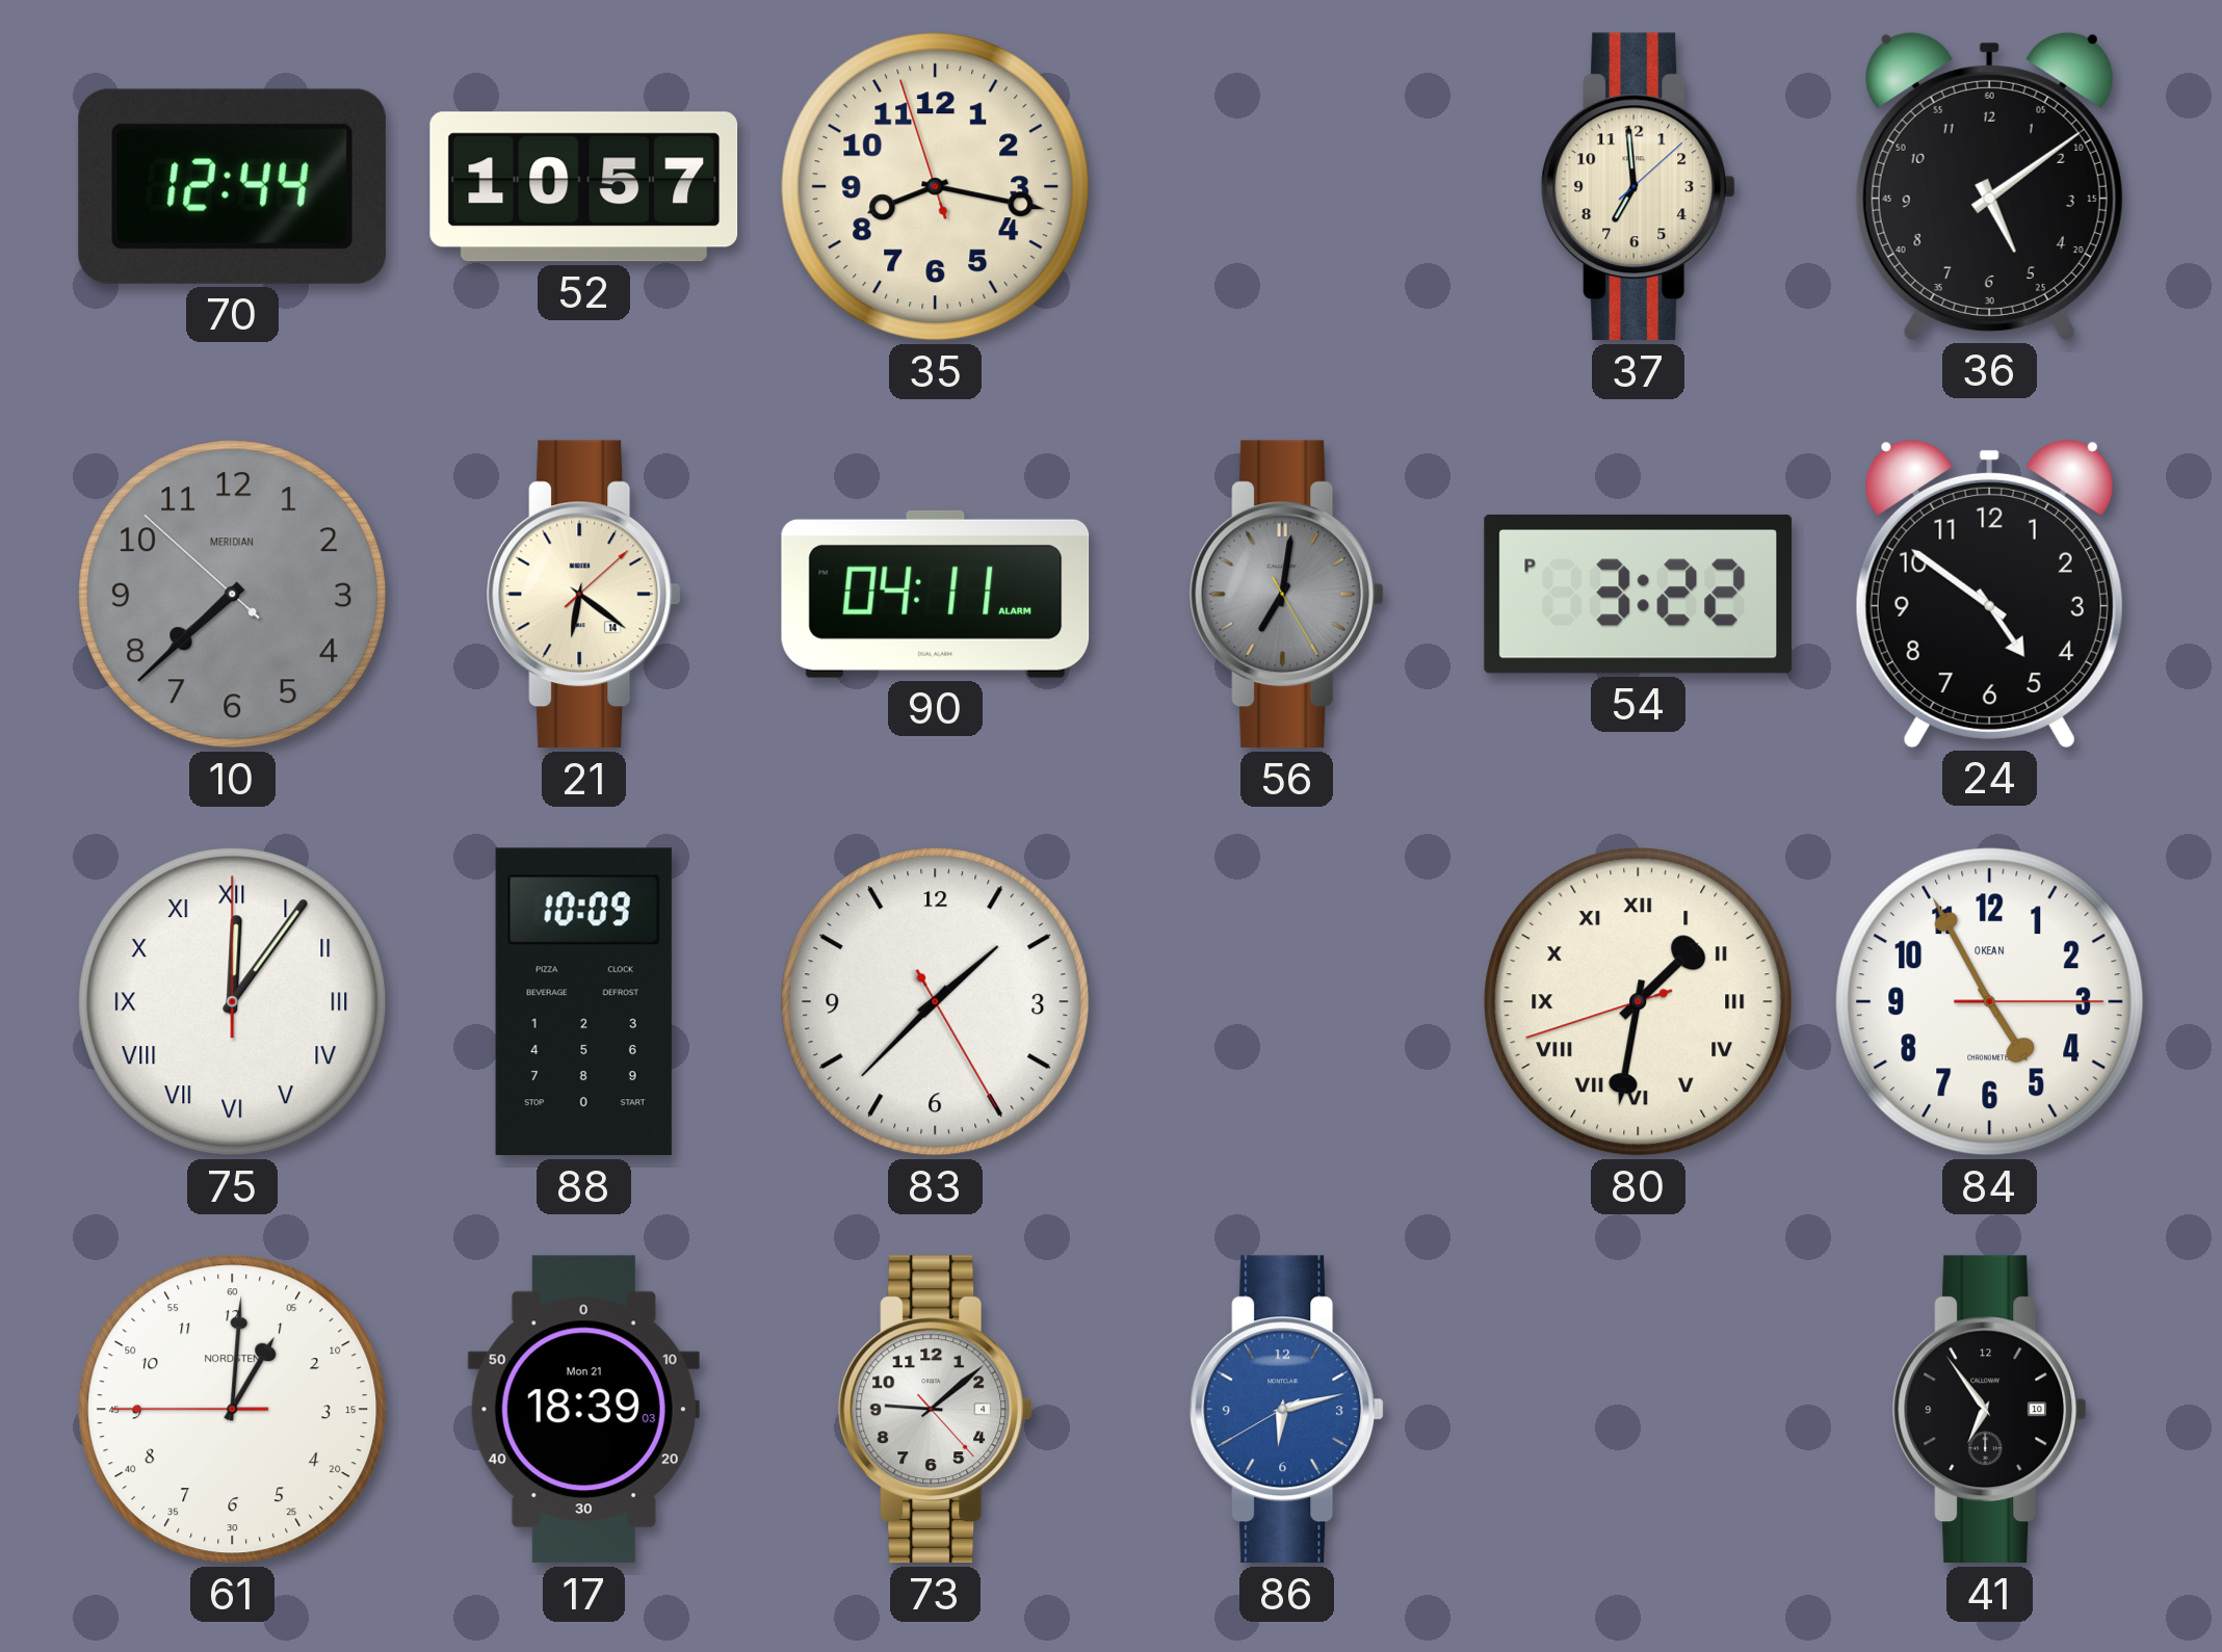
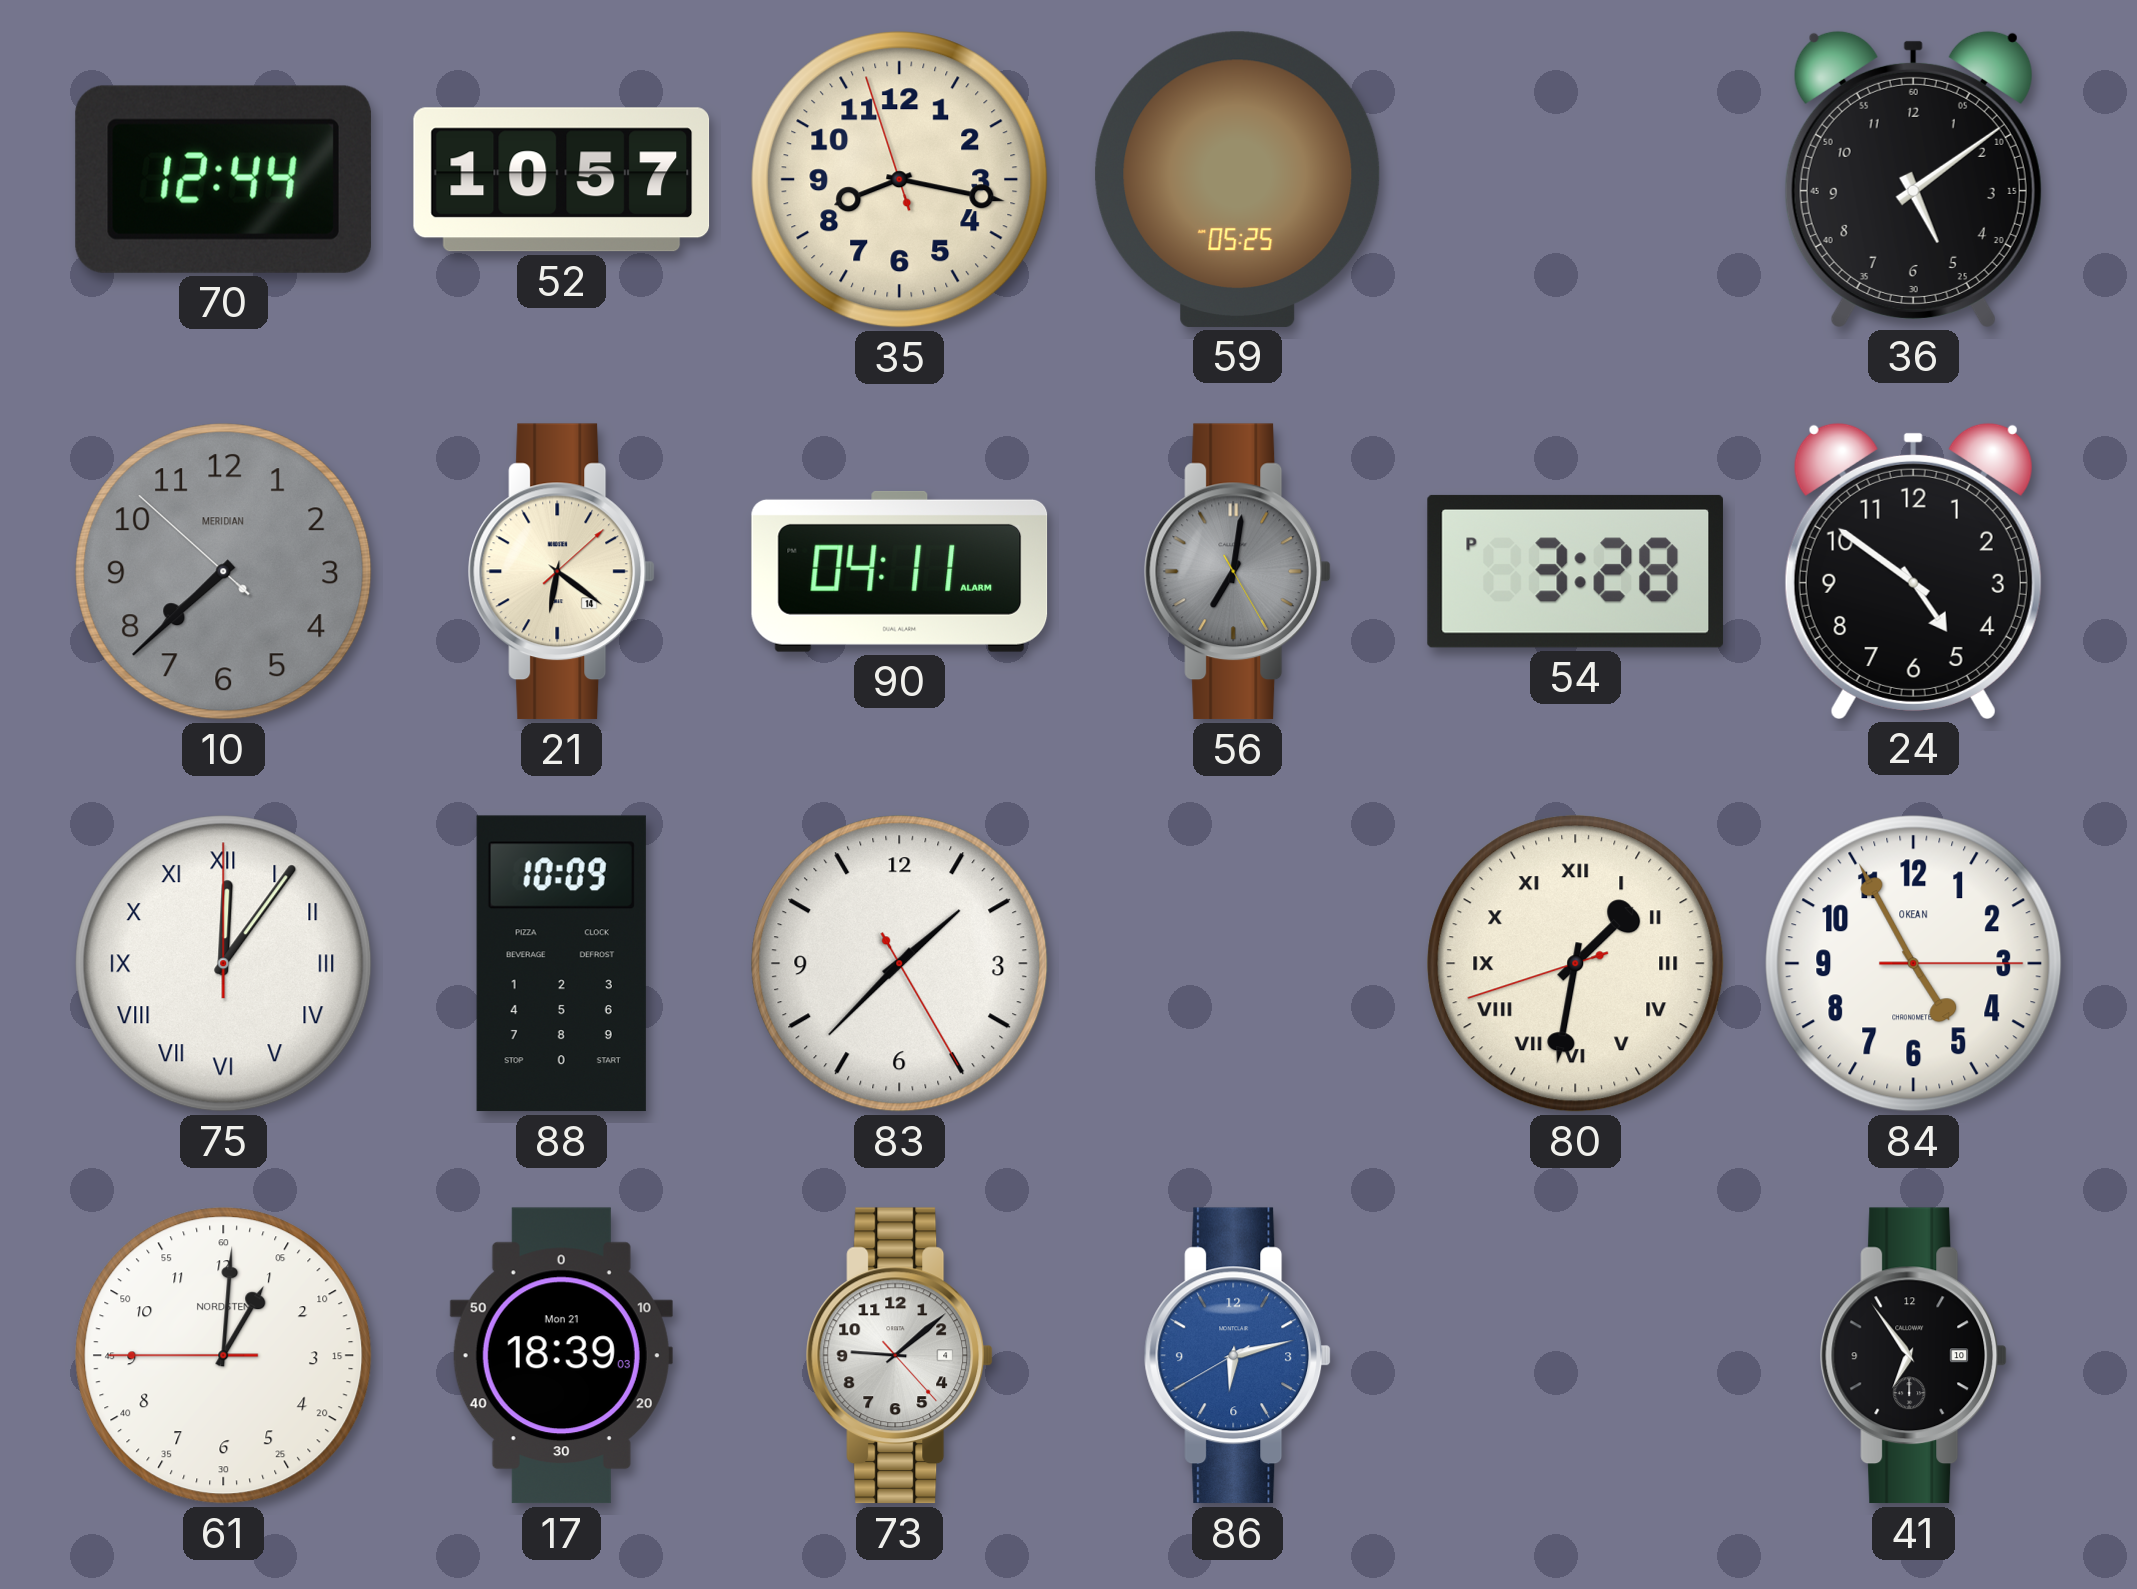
59: none -> 05:25
37: 6:59 -> none
54: 3:22 -> 3:28
